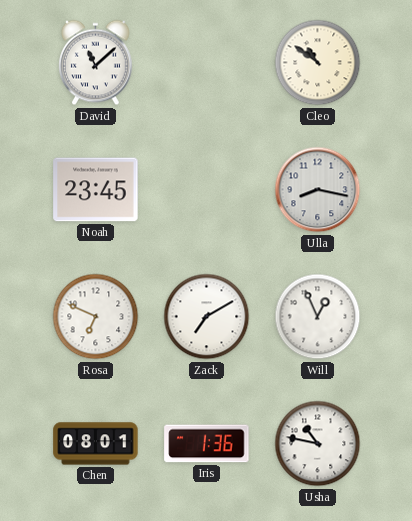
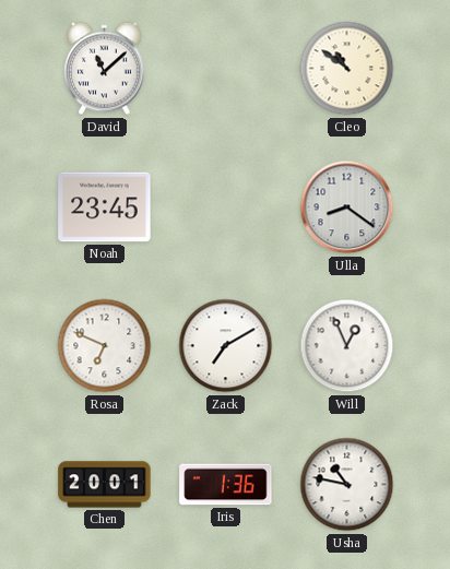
Ulla: 8:17 -> 8:21
Chen: 08:01 -> 20:01
